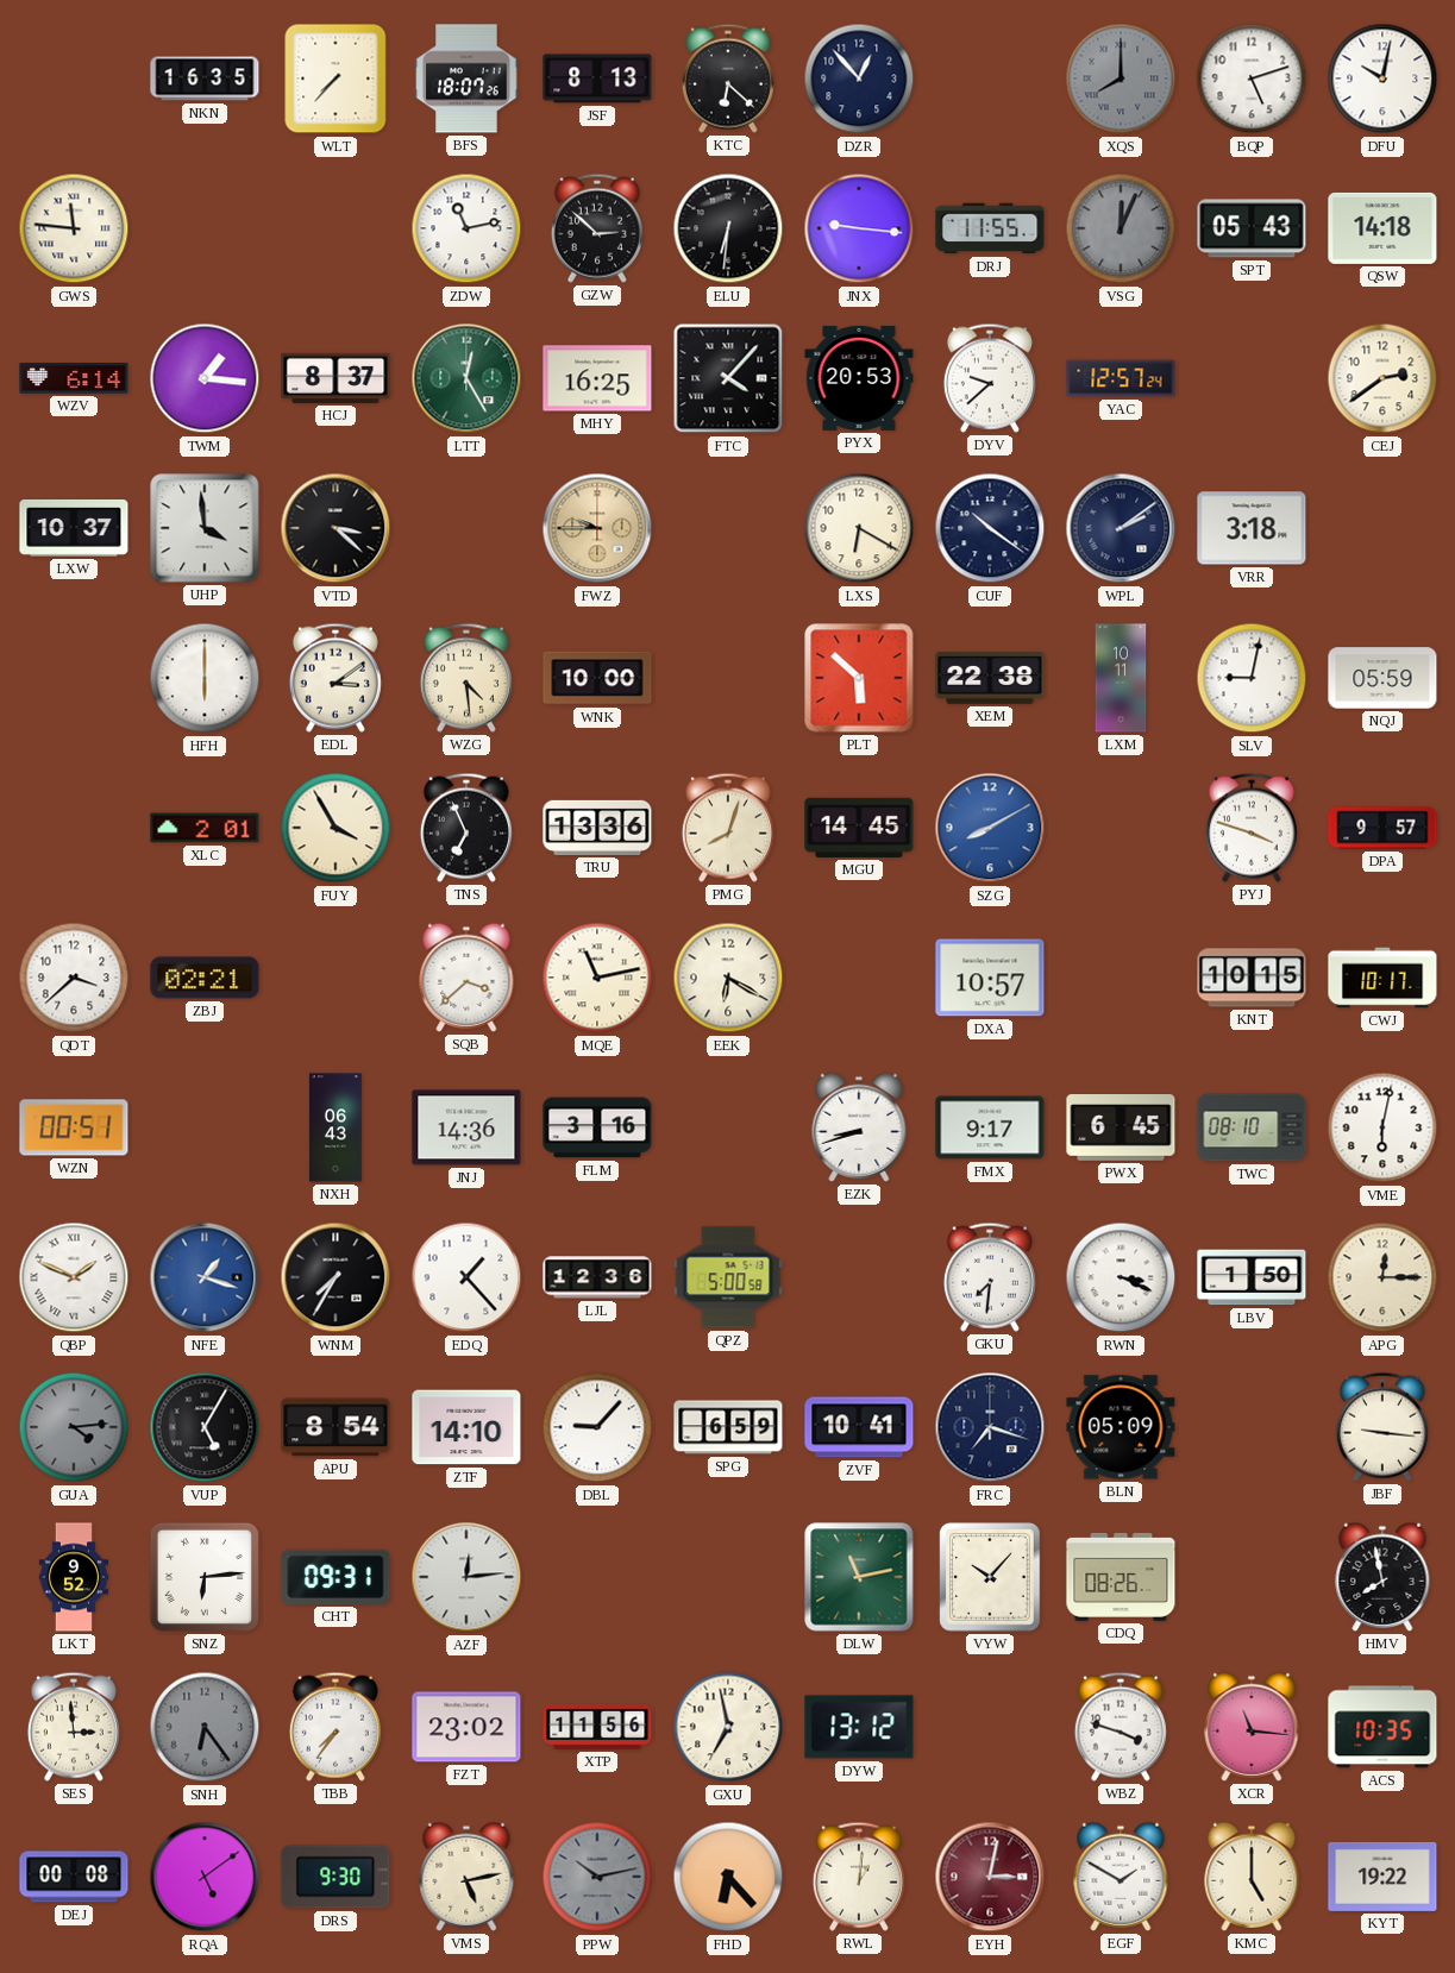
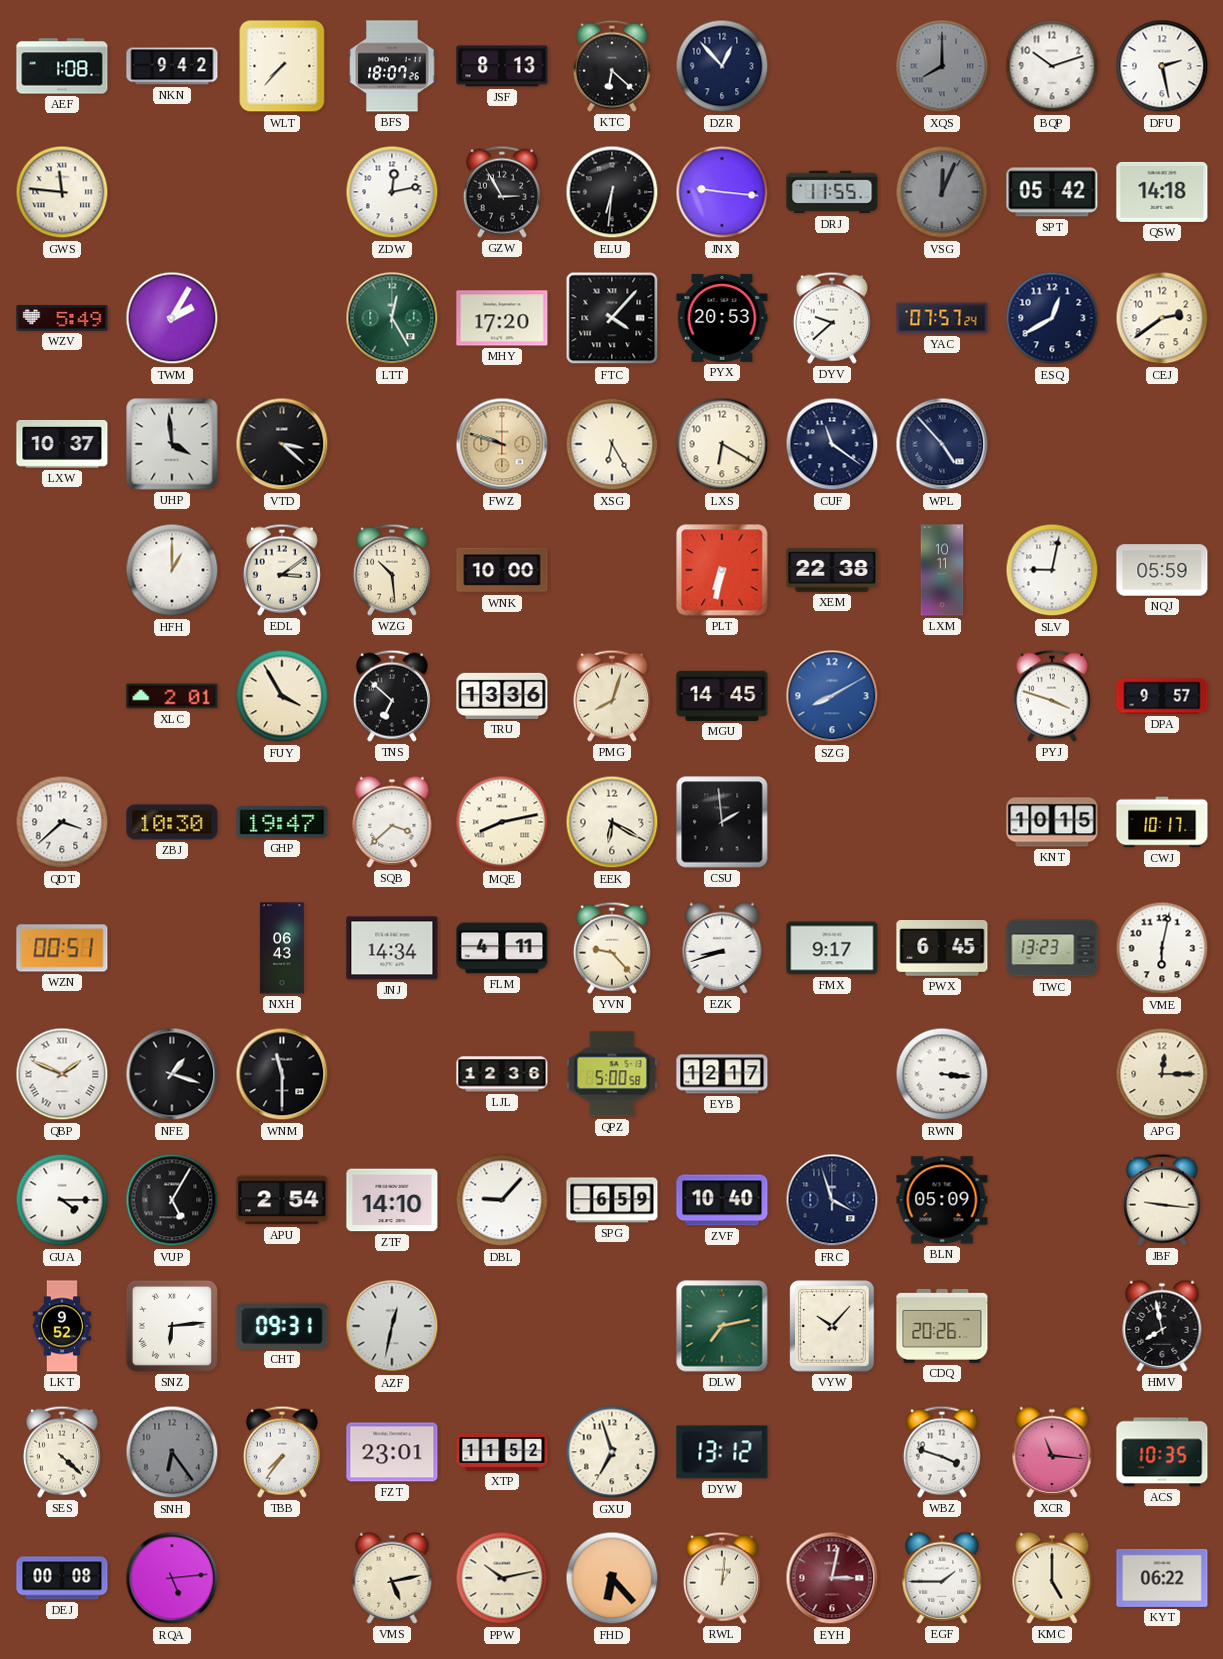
AEF: none -> 1:08
NKN: 16:35 -> 9:42
BQP: 5:12 -> 10:12
DFU: 10:02 -> 2:28
ZDW: 11:13 -> 12:13
GZW: 2:52 -> 2:55
SPT: 05:43 -> 05:42
WZV: 6:14 -> 5:49
TWM: 1:16 -> 2:05
HCJ: 8:37 -> none
MHY: 16:25 -> 17:20
YAC: 12:57 -> 07:57
ESQ: none -> 12:40
FWZ: 9:45 -> 9:48
XSG: none -> 6:25
CUF: 10:21 -> 11:21
WPL: 2:09 -> 4:53
VRR: 3:18 -> none
HFH: 6:00 -> 1:00
WZG: 4:29 -> 10:29
PLT: 5:52 -> 6:32
TNS: 6:56 -> 6:52
ZBJ: 02:21 -> 10:30
GHP: none -> 19:47
MQE: 11:13 -> 8:13
CSU: none -> 1:59
DXA: 10:57 -> none
JNJ: 14:36 -> 14:34
FLM: 3:16 -> 4:11
YVN: none -> 9:23
TWC: 08:10 -> 13:23
NFE dial: blue -> black
WNM: 7:35 -> 11:30
EDQ: 1:23 -> none
EYB: none -> 12:17
GKU: 7:31 -> none
RWN: 3:19 -> 3:16
LBV: 1:50 -> none
GUA: 4:14 -> 4:15
GUA dial: grey -> white
APU: 8:54 -> 2:54
ZVF: 10:41 -> 10:40
FRC: 7:18 -> 3:57
AZF: 12:14 -> 12:32
DLW: 11:13 -> 7:13
CDQ: 08:26 -> 20:26
SES: 2:59 -> 4:22
FZT: 23:02 -> 23:01
XTP: 11:56 -> 11:52
GXU: 6:58 -> 6:57
RQA: 5:09 -> 5:14
DRS: 9:30 -> none
PPW dial: grey -> cream
EGF: 1:50 -> 1:45
KYT: 19:22 -> 06:22
